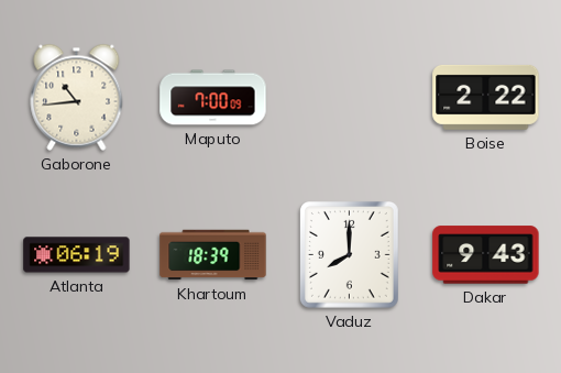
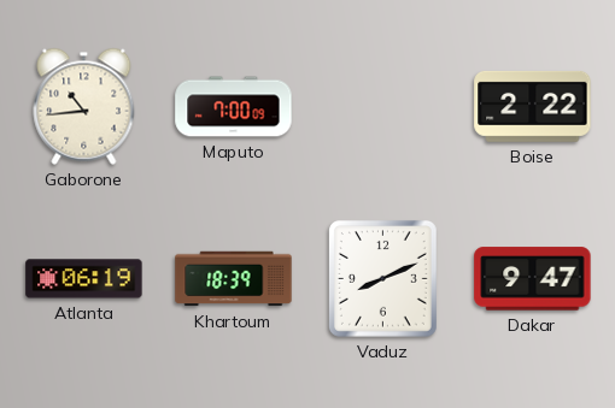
Vaduz: 8:00 -> 8:11
Dakar: 9:43 -> 9:47
